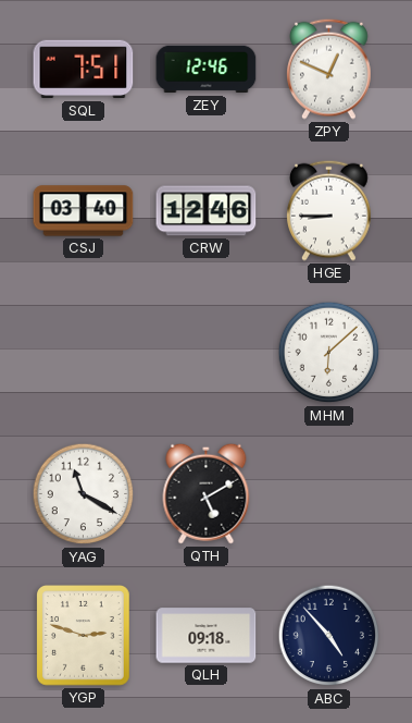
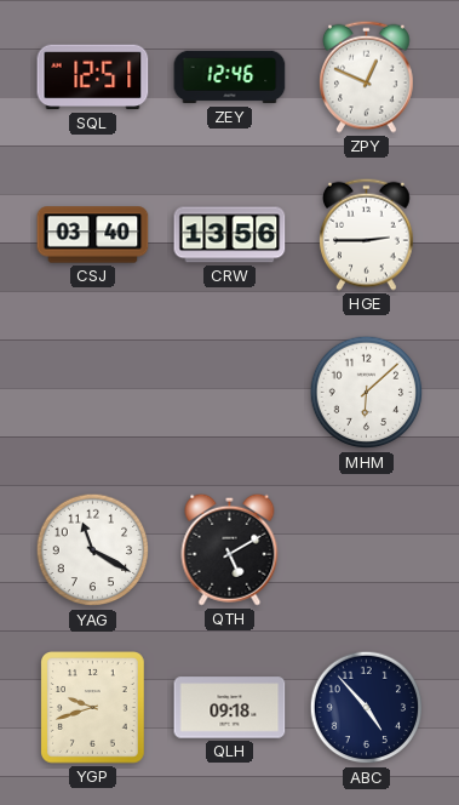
SQL: 7:51 -> 12:51
CRW: 12:46 -> 13:56
HGE: 8:45 -> 2:45
YGP: 2:48 -> 9:42
